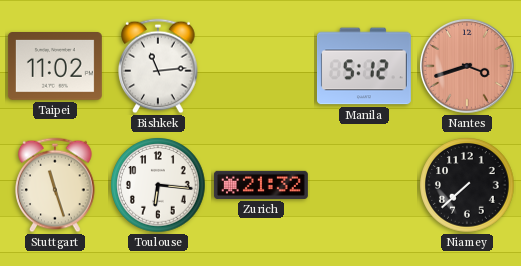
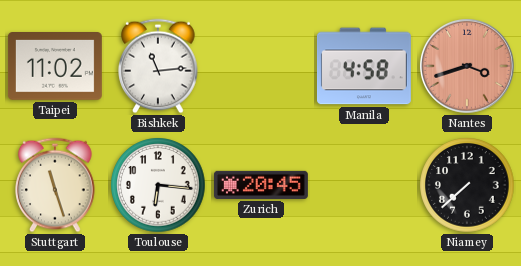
Manila: 5:12 -> 4:58
Zurich: 21:32 -> 20:45
